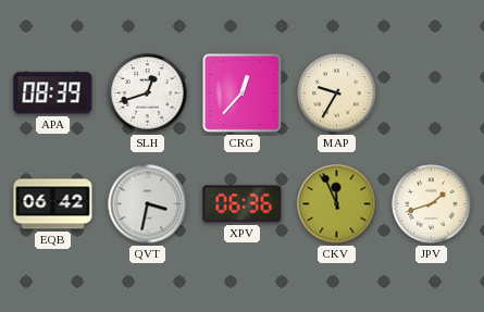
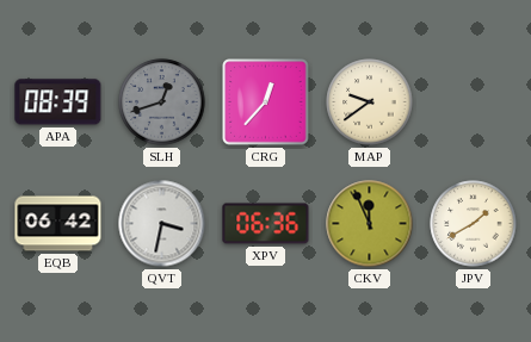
SLH dial: white -> grey
MAP: 9:35 -> 9:39
JPV: 1:42 -> 1:40
